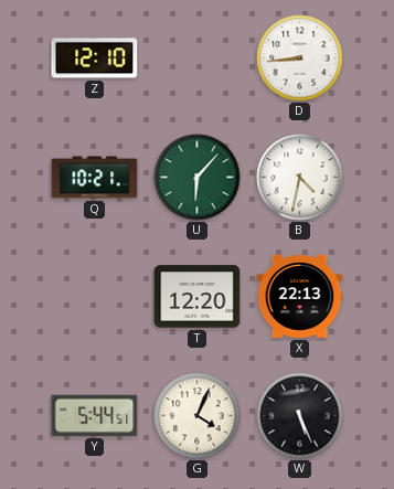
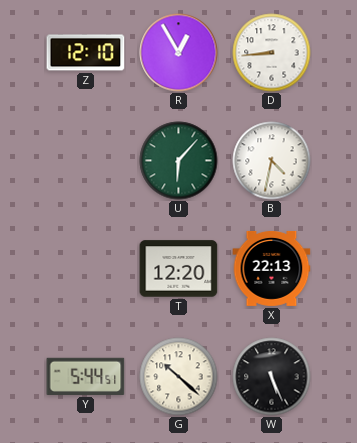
R: none -> 12:55
Q: 10:21 -> none
G: 4:04 -> 10:22
